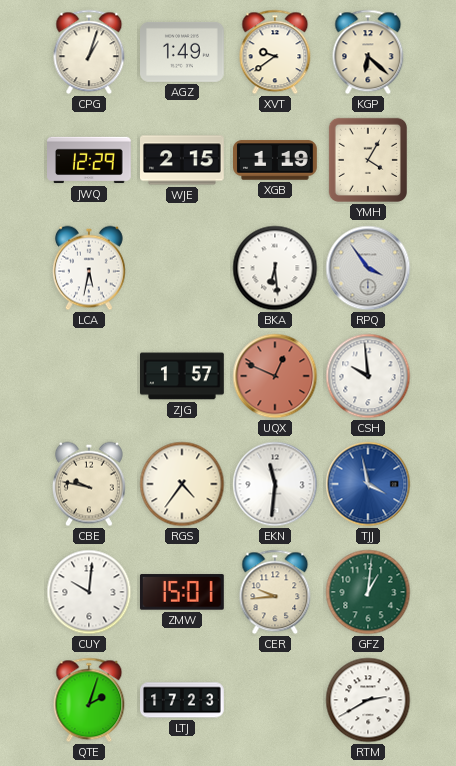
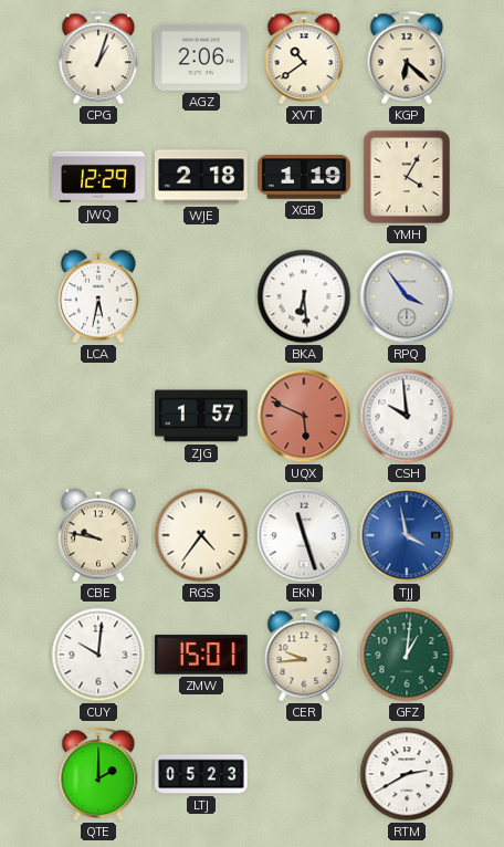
AGZ: 1:49 -> 2:06
XVT: 9:39 -> 10:39
WJE: 2:15 -> 2:18
UQX: 12:49 -> 5:49
EKN: 11:31 -> 11:27
QTE: 2:03 -> 2:00
LTJ: 17:23 -> 05:23
